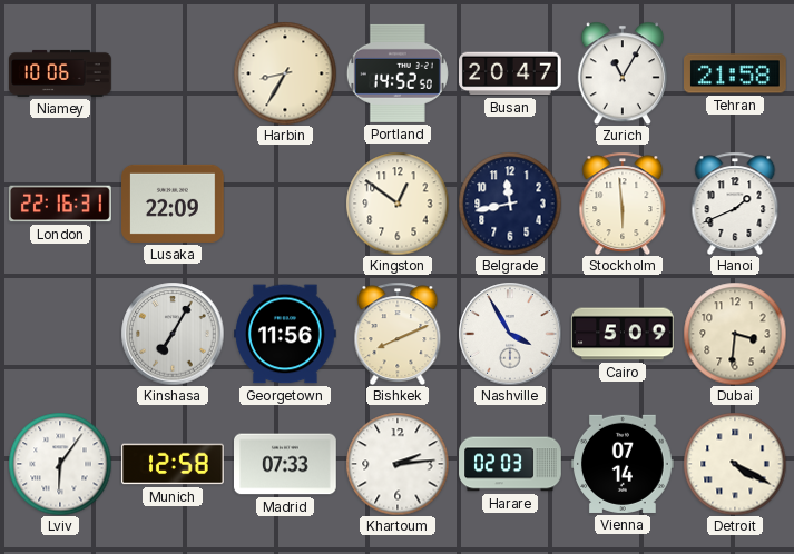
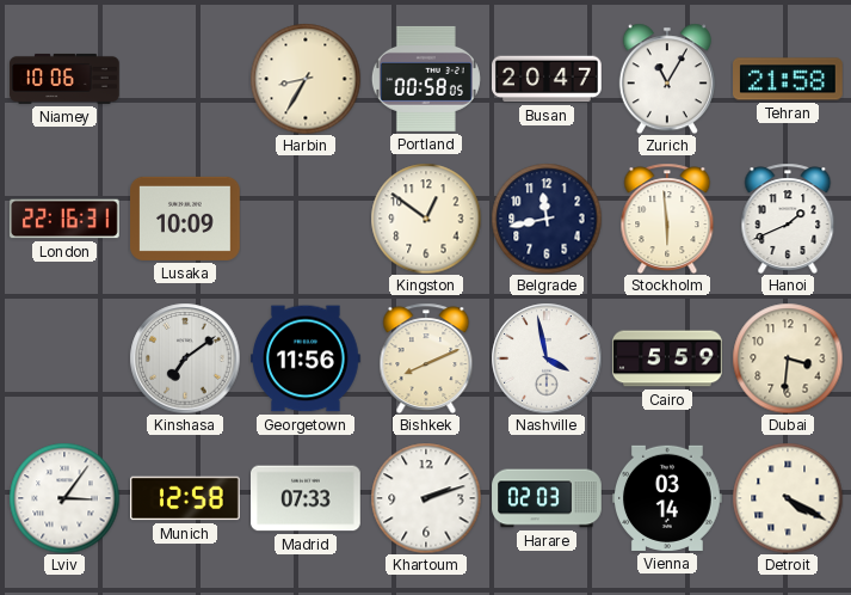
Portland: 14:52 -> 00:58
Lusaka: 22:09 -> 10:09
Kinshasa: 7:05 -> 7:09
Nashville: 3:55 -> 3:58
Cairo: 5:09 -> 5:59
Lviv: 6:06 -> 3:06
Khartoum: 2:14 -> 2:12
Vienna: 07:14 -> 03:14
